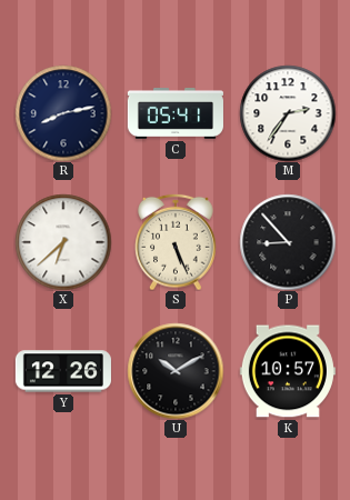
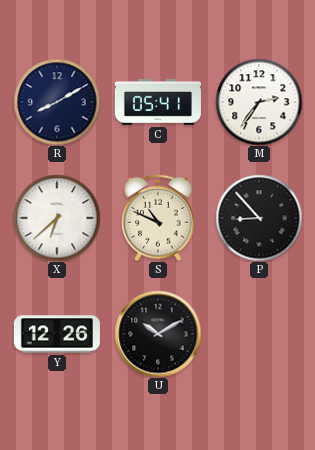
R: 8:13 -> 8:10
S: 5:26 -> 10:49
K: 10:57 -> none
